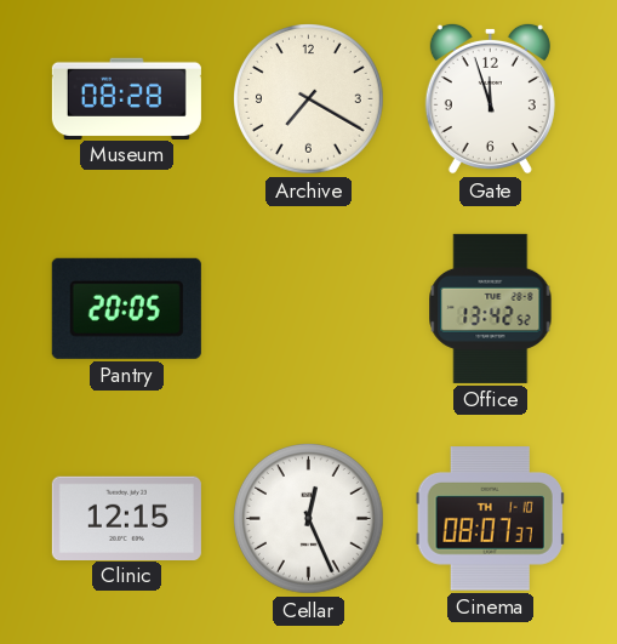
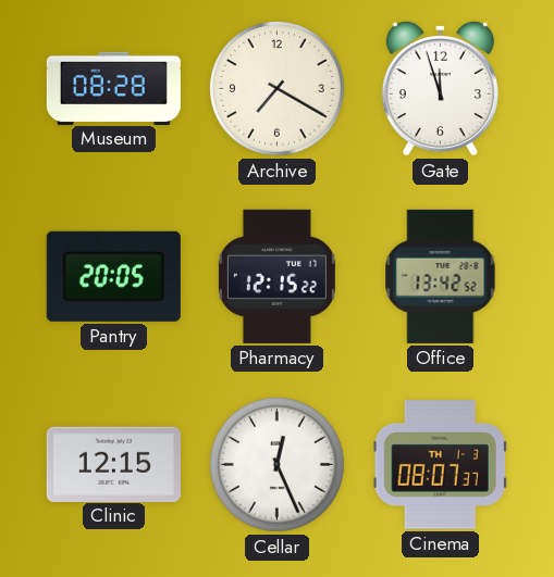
Pharmacy: none -> 12:15
Cinema date: TH 1-10 -> TH 1-3
